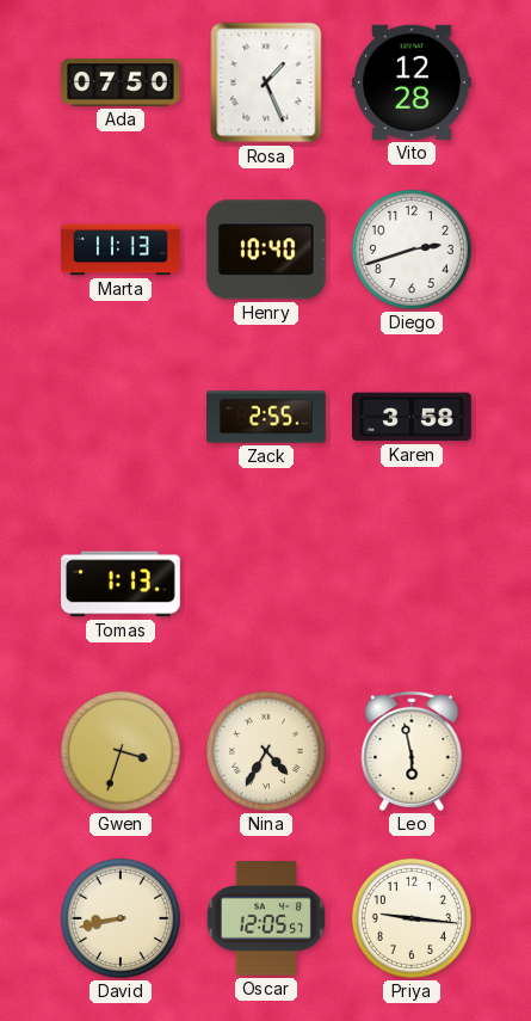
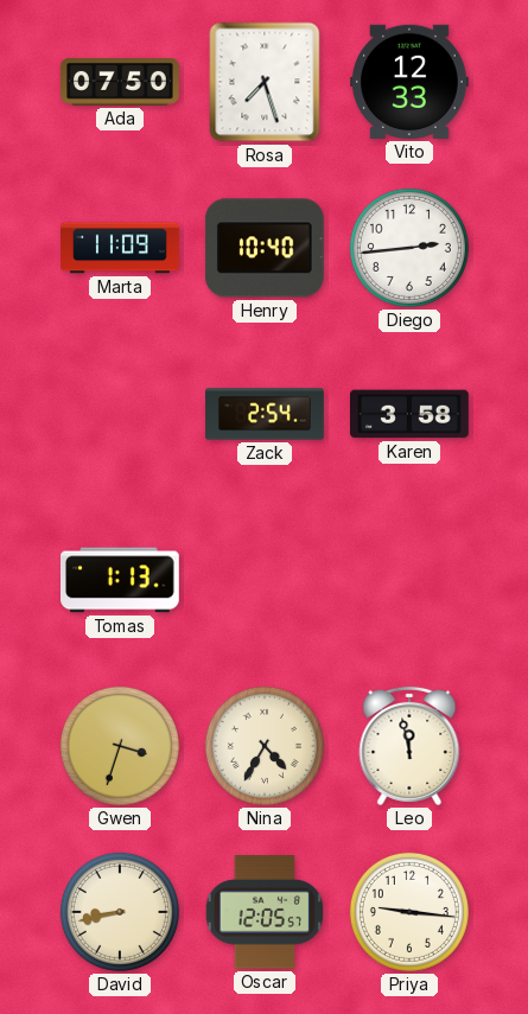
Rosa: 1:26 -> 7:27
Vito: 12:28 -> 12:33
Marta: 11:13 -> 11:09
Diego: 2:42 -> 2:44
Zack: 2:55 -> 2:54
Leo: 5:58 -> 11:58
